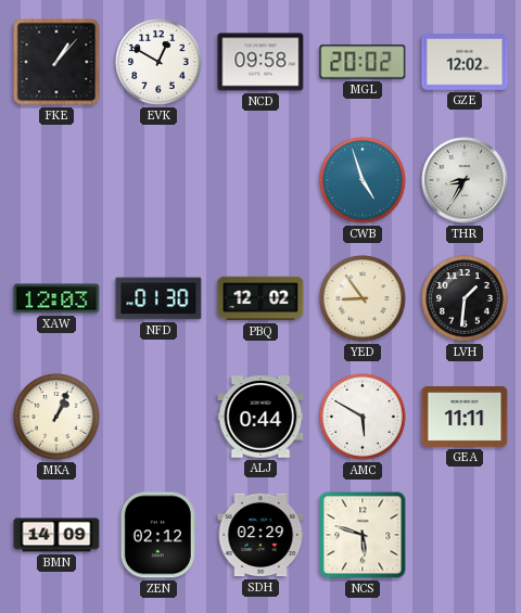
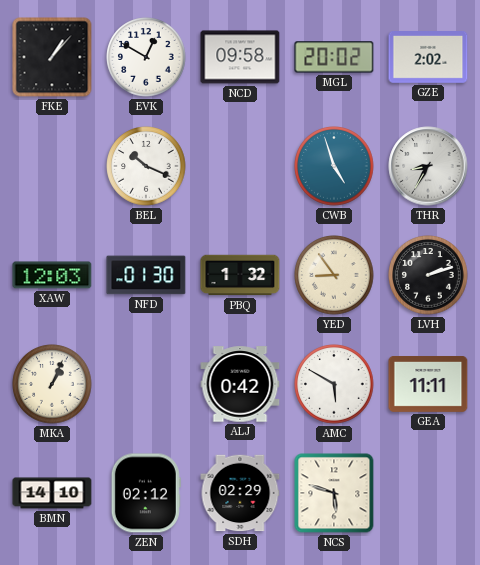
GZE: 12:02 -> 2:02
BEL: none -> 10:19
PBQ: 12:02 -> 1:32
LVH: 1:31 -> 2:12
ALJ: 0:44 -> 0:42
BMN: 14:09 -> 14:10
